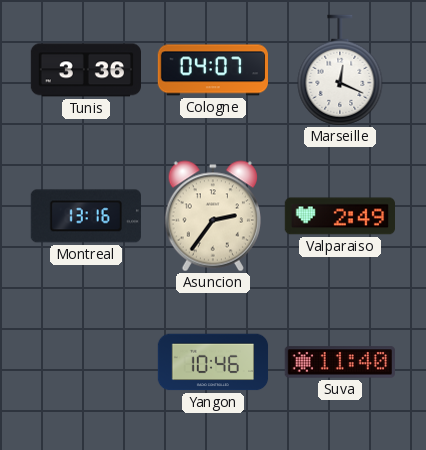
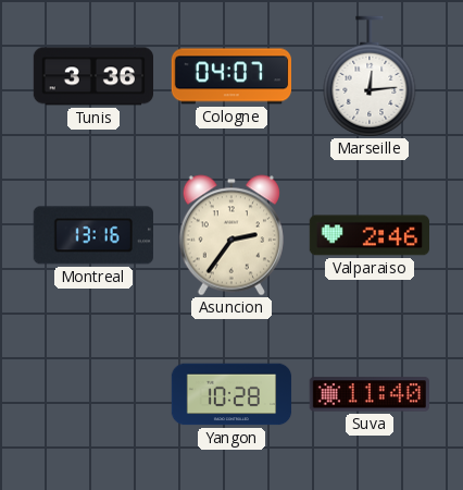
Marseille: 12:19 -> 12:14
Valparaiso: 2:49 -> 2:46
Yangon: 10:46 -> 10:28
